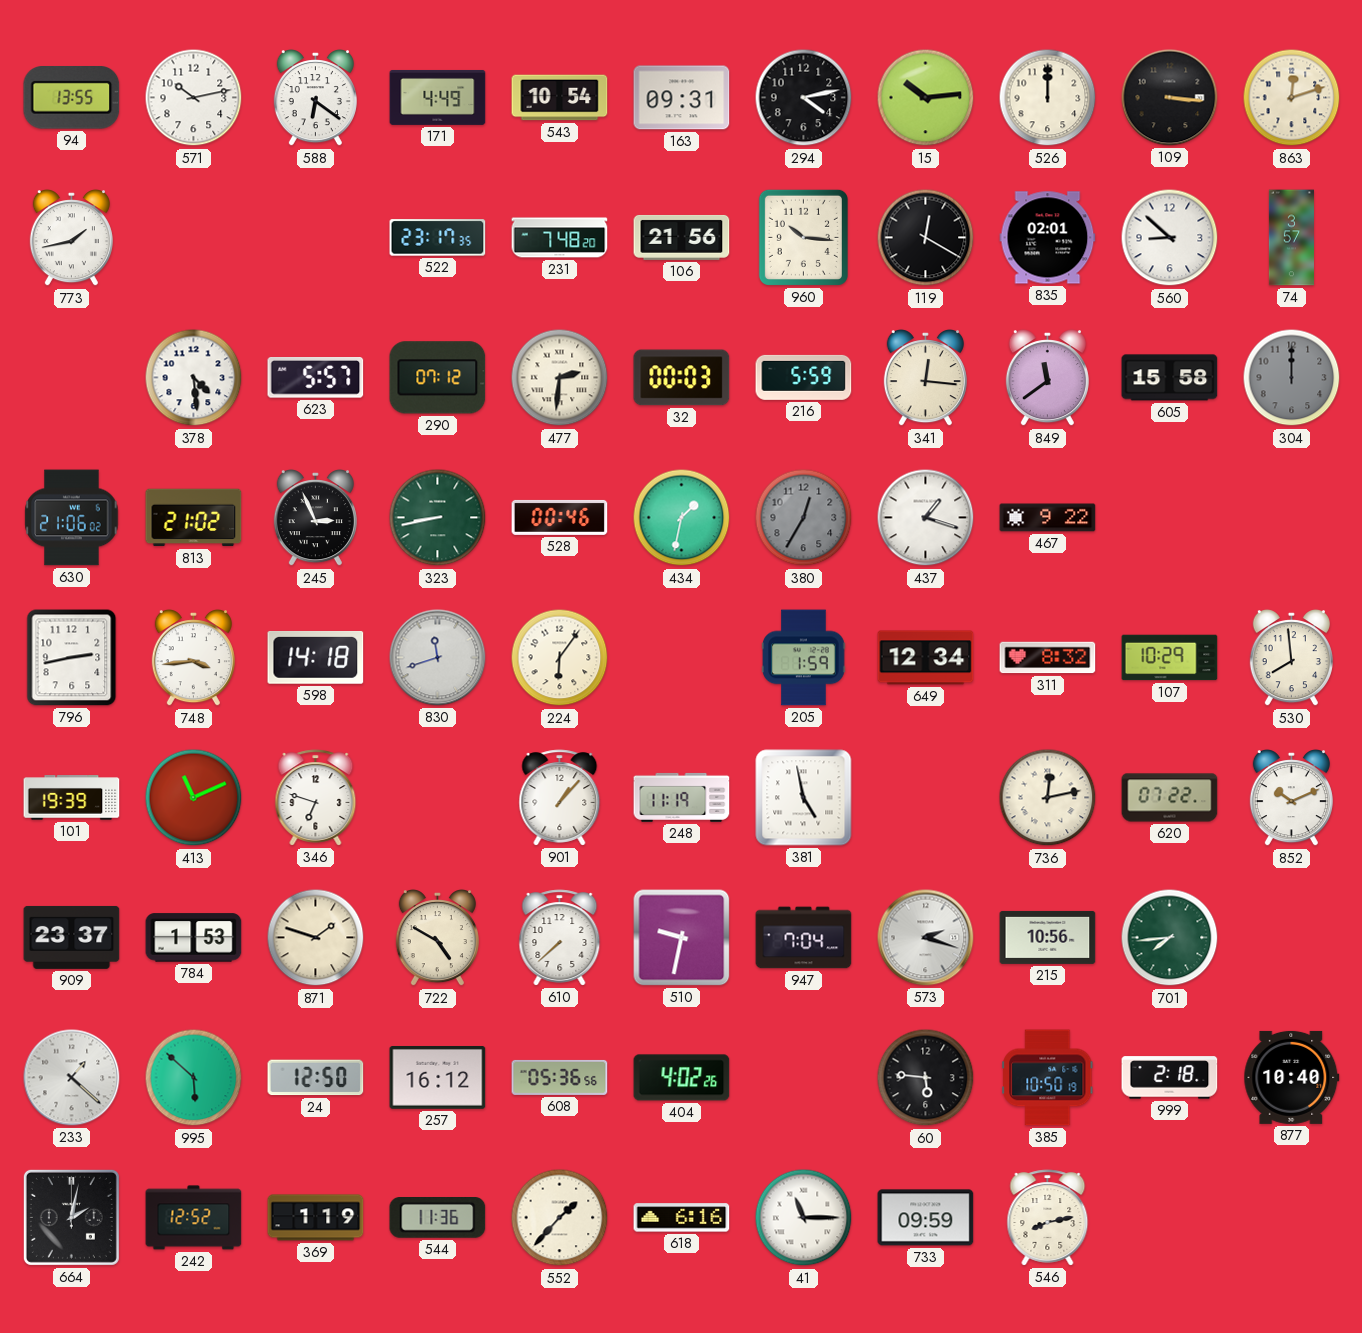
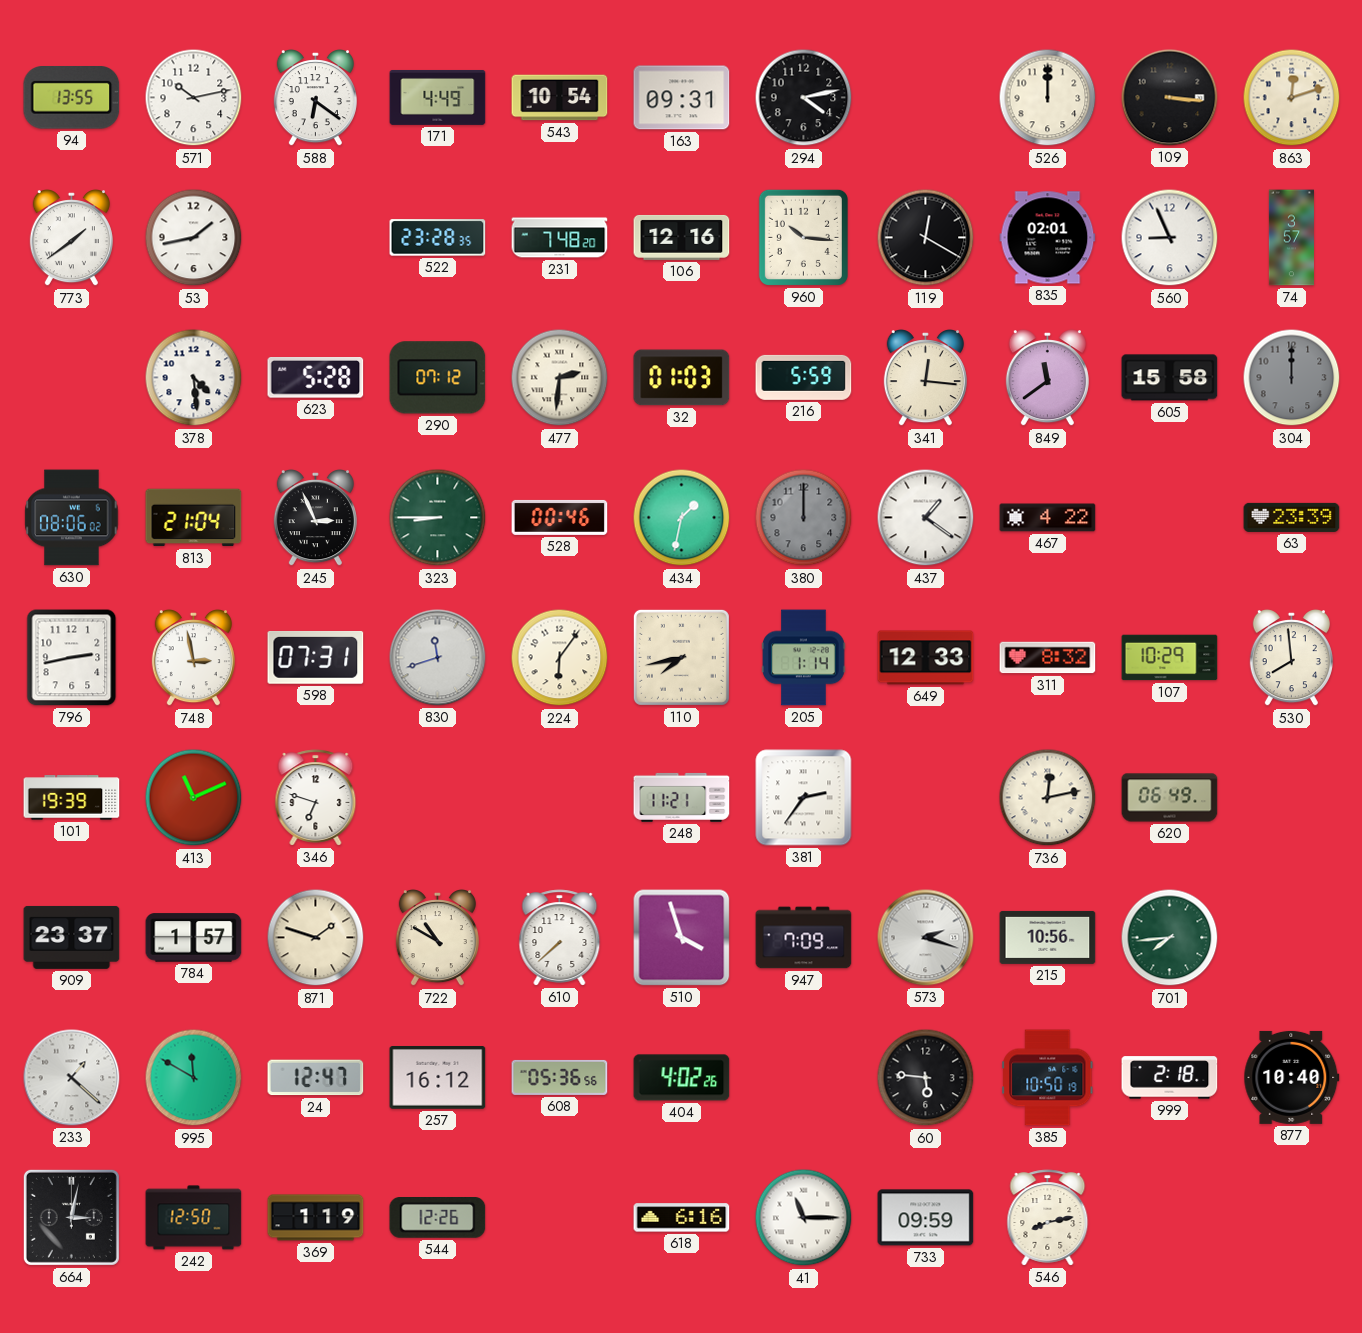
15: 10:14 -> none
773: 1:43 -> 1:39
53: none -> 1:43
522: 23:17 -> 23:28
106: 21:56 -> 12:16
560: 8:52 -> 8:56
623: 5:57 -> 5:28
32: 00:03 -> 01:03
630: 21:06 -> 08:06
813: 21:02 -> 21:04
323: 8:43 -> 8:45
380: 12:35 -> 12:00
437: 1:18 -> 1:21
467: 9:22 -> 4:22
63: none -> 23:39
748: 3:44 -> 2:58
598: 14:18 -> 07:31
110: none -> 7:43
205: 1:59 -> 1:14
649: 12:34 -> 12:33
901: 1:07 -> none
248: 11:19 -> 11:21
381: 4:58 -> 2:36
620: 07:22 -> 06:49
852: 10:11 -> none
784: 1:53 -> 1:57
722: 4:50 -> 10:50
510: 9:32 -> 3:57
947: 7:04 -> 7:09
995: 5:52 -> 11:50
24: 12:50 -> 12:47
664: 2:02 -> 3:02
242: 12:52 -> 12:50
544: 11:36 -> 12:26
552: 1:37 -> none
